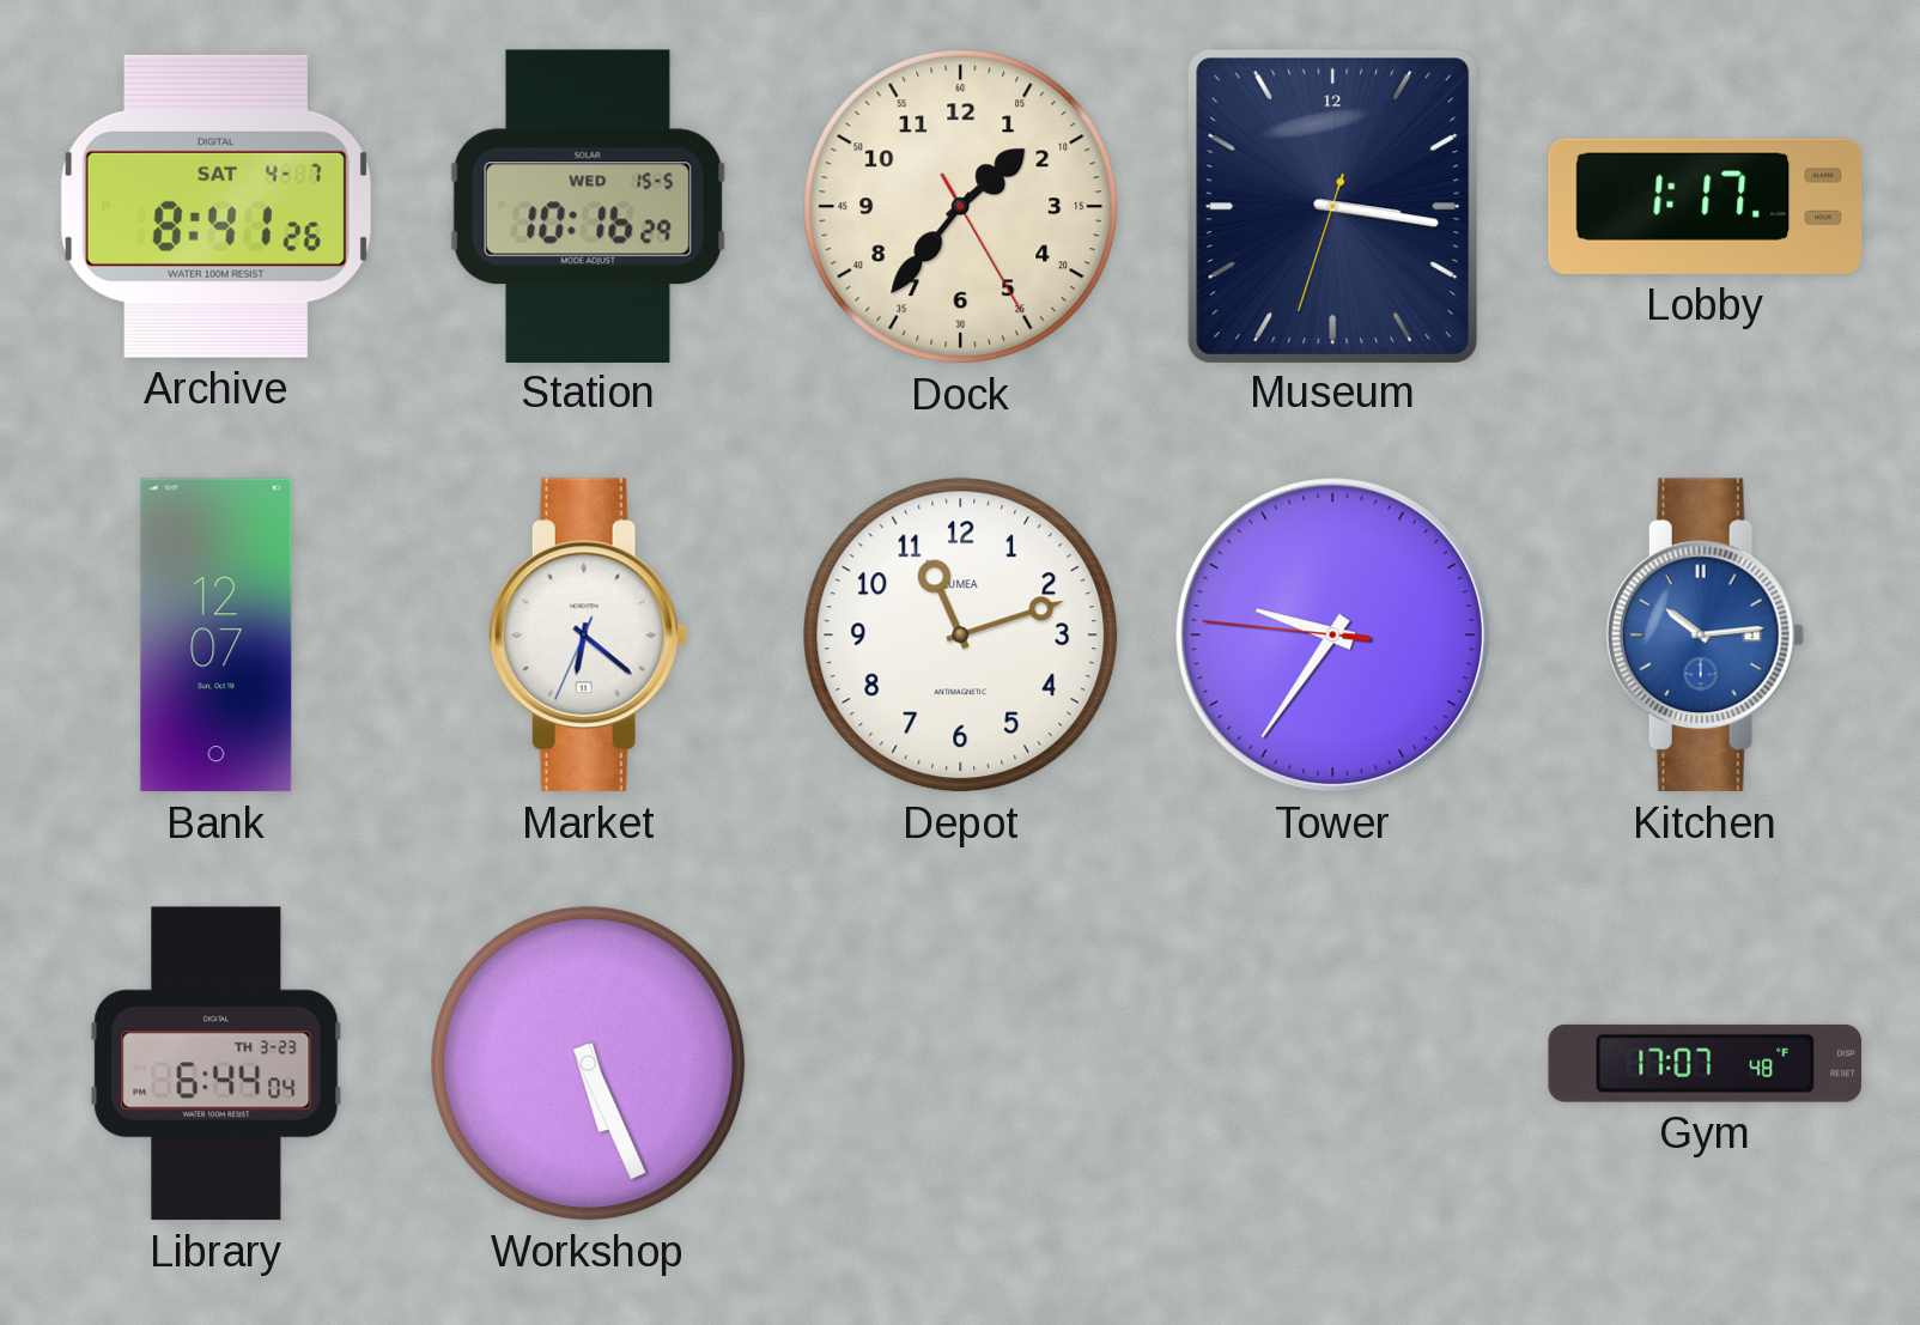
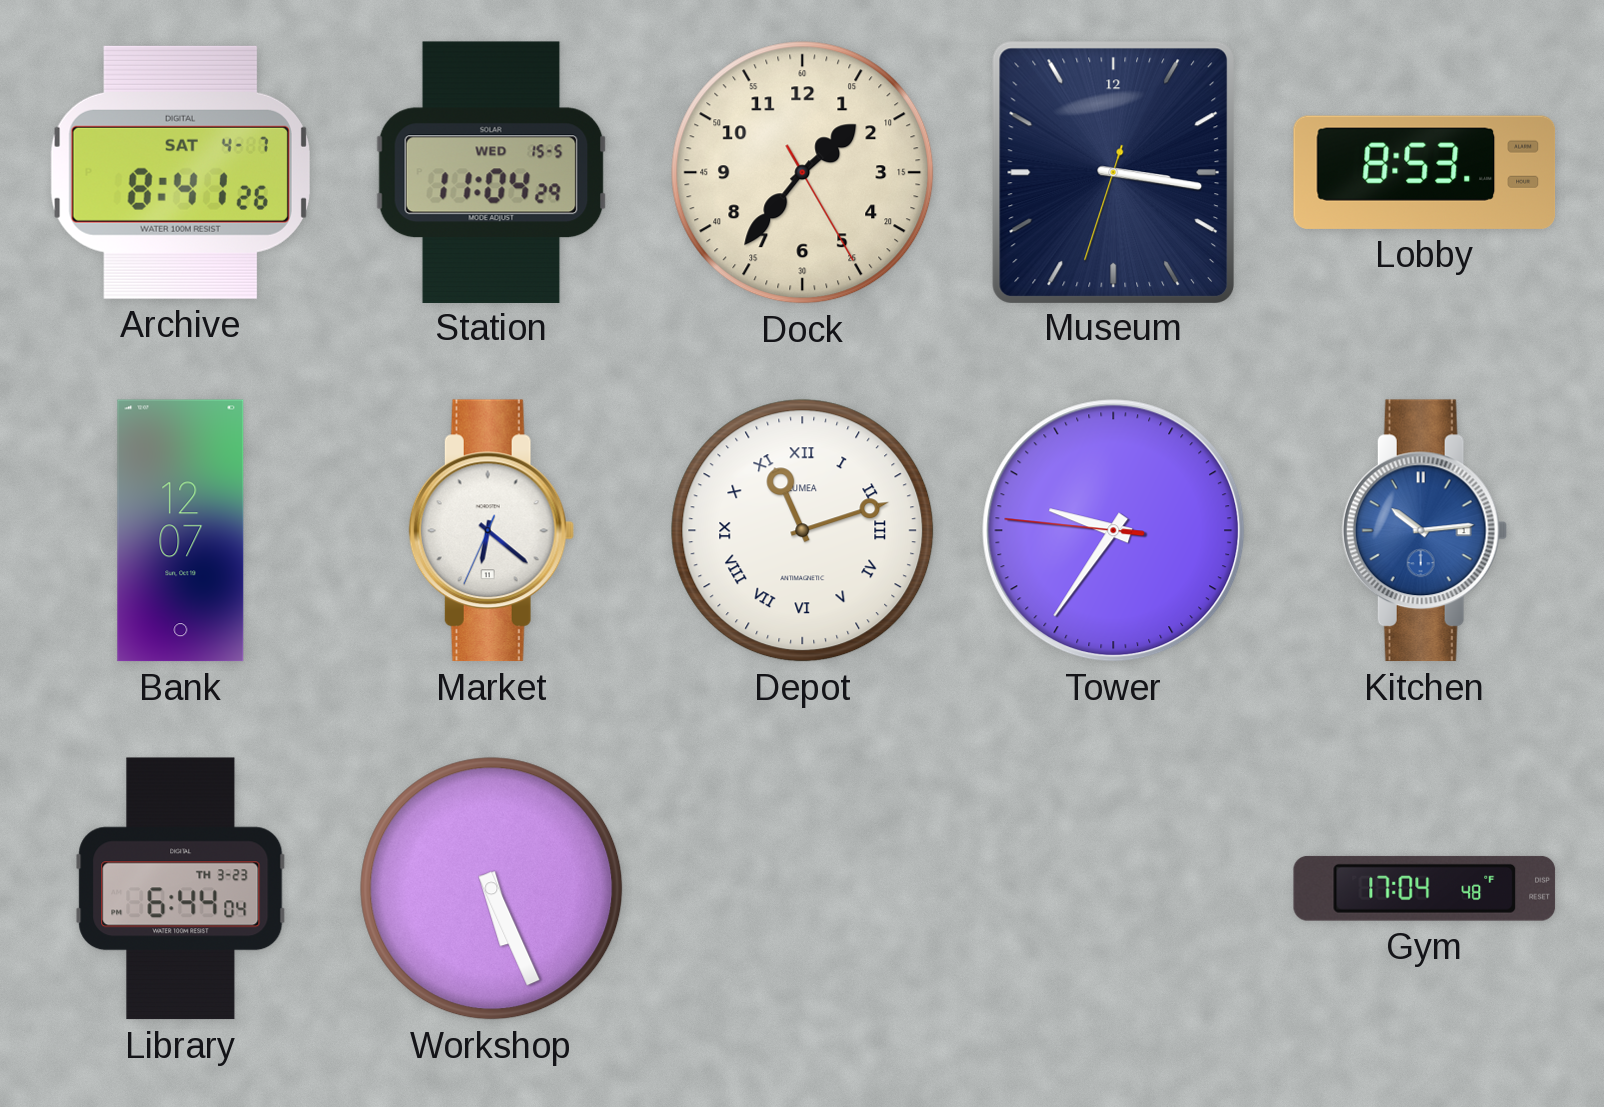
Station: 10:16 -> 11:04
Lobby: 1:17 -> 8:53
Depot numerals: Arabic -> Roman
Gym: 17:07 -> 17:04
